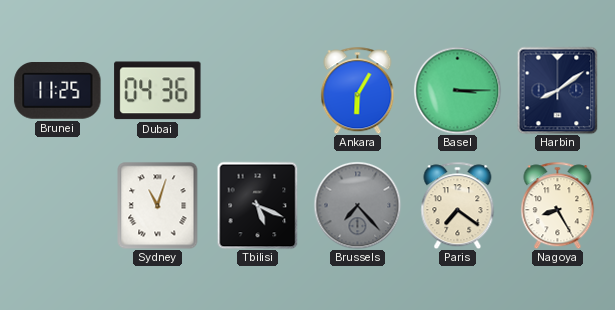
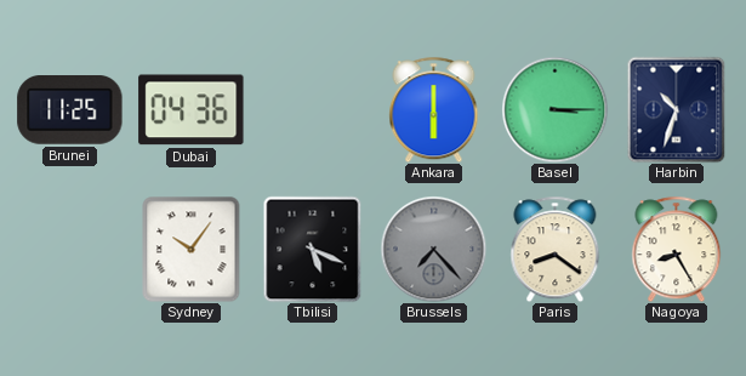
Ankara: 6:05 -> 6:00
Harbin: 8:09 -> 10:33
Sydney: 11:03 -> 10:06
Paris: 7:21 -> 8:21
